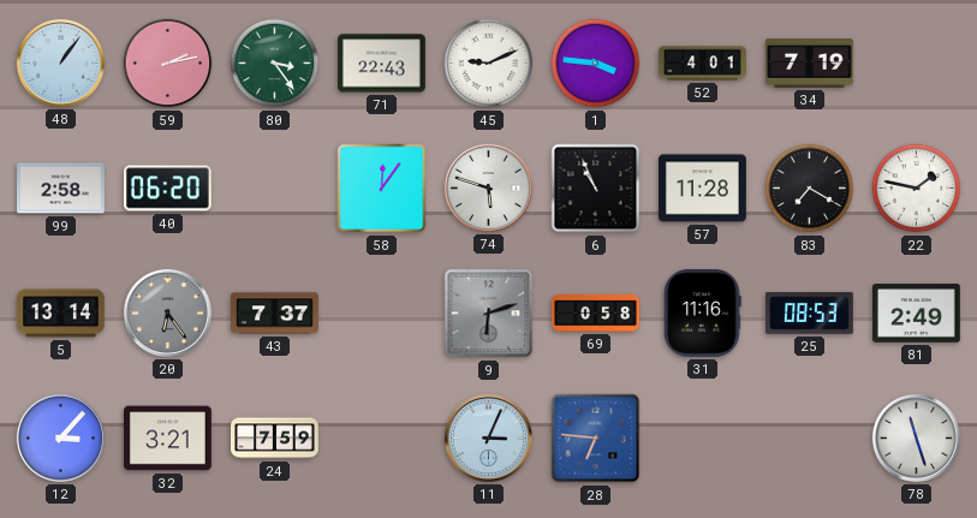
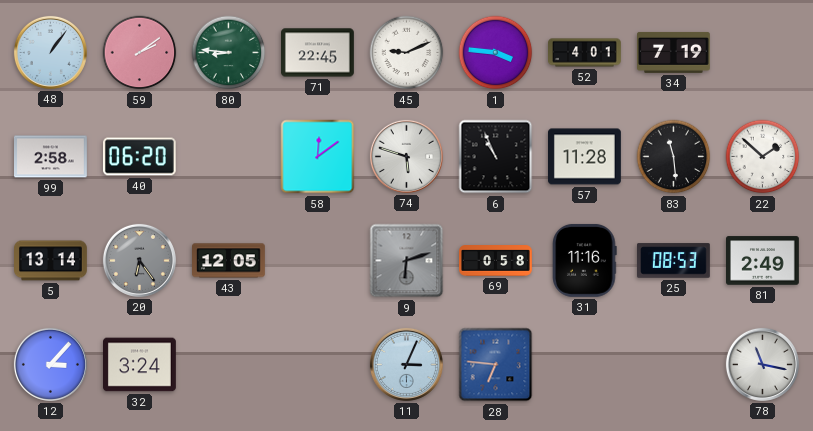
59: 2:13 -> 2:09
80: 3:24 -> 8:46
71: 22:43 -> 22:45
58: 12:06 -> 12:09
83: 7:20 -> 11:29
22: 1:47 -> 1:52
43: 7:37 -> 12:05
32: 3:21 -> 3:24
24: 7:59 -> none
78: 11:27 -> 11:17
